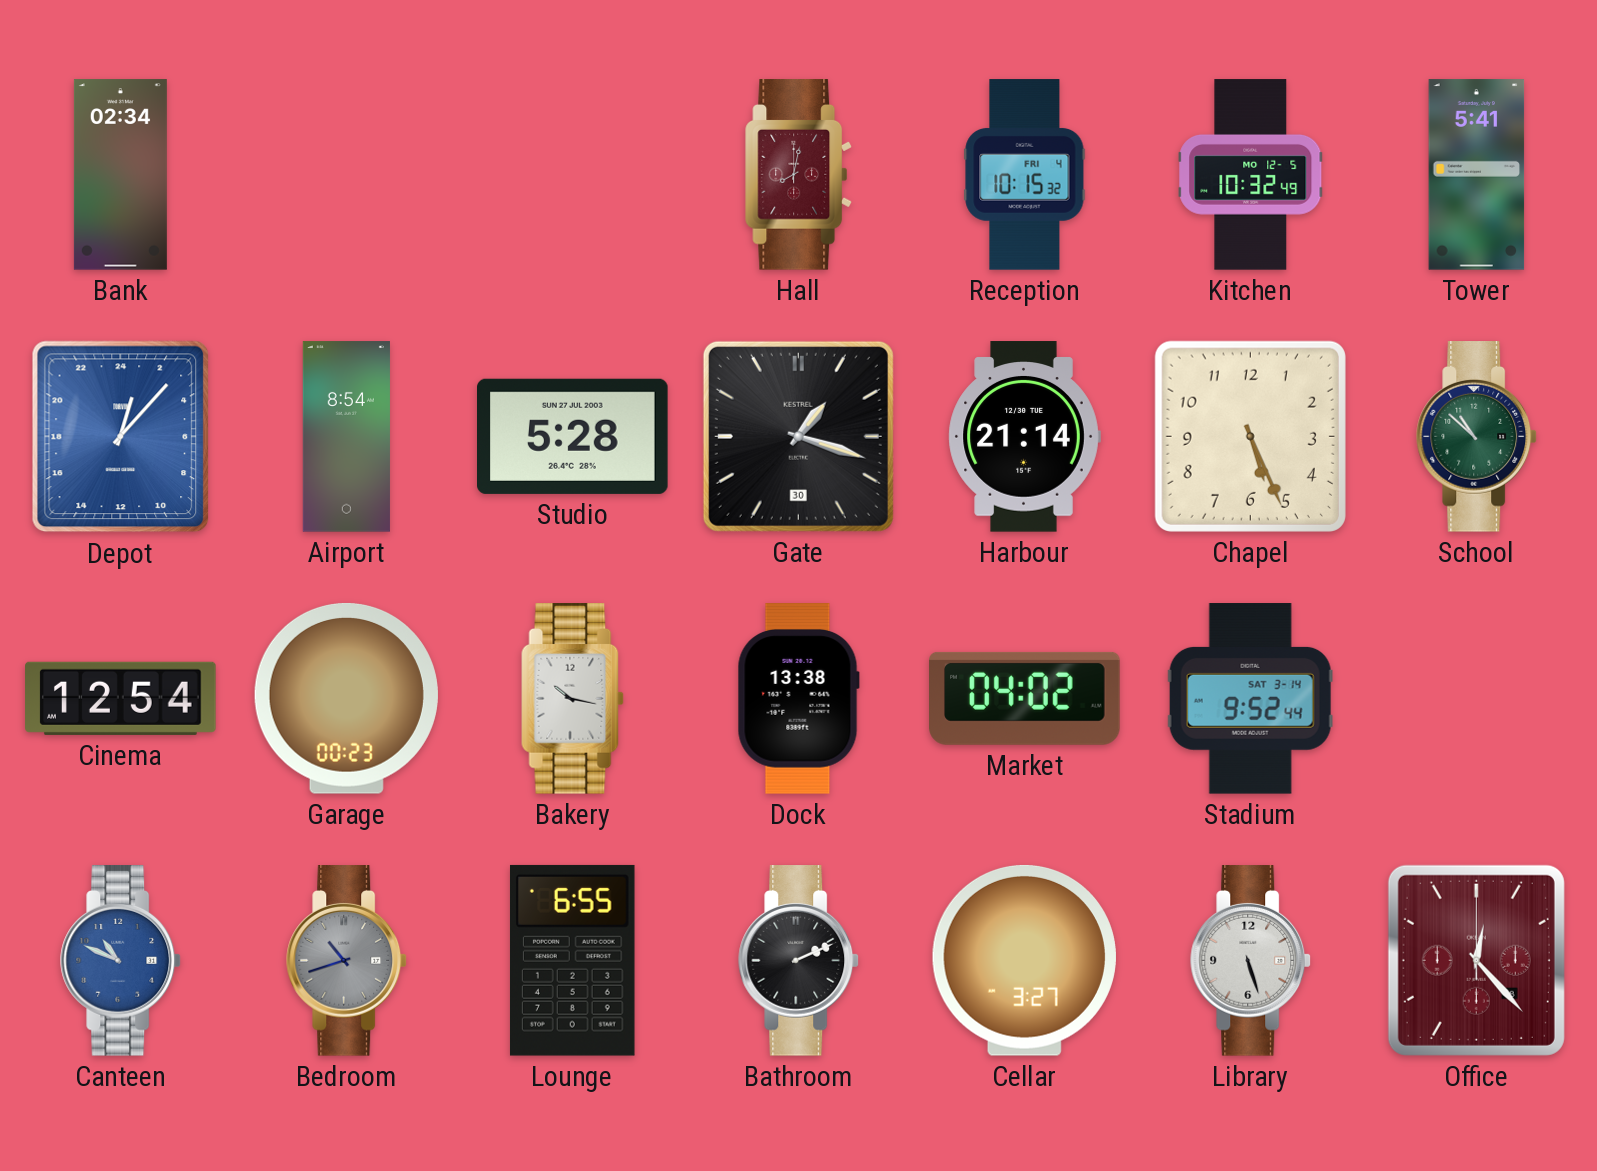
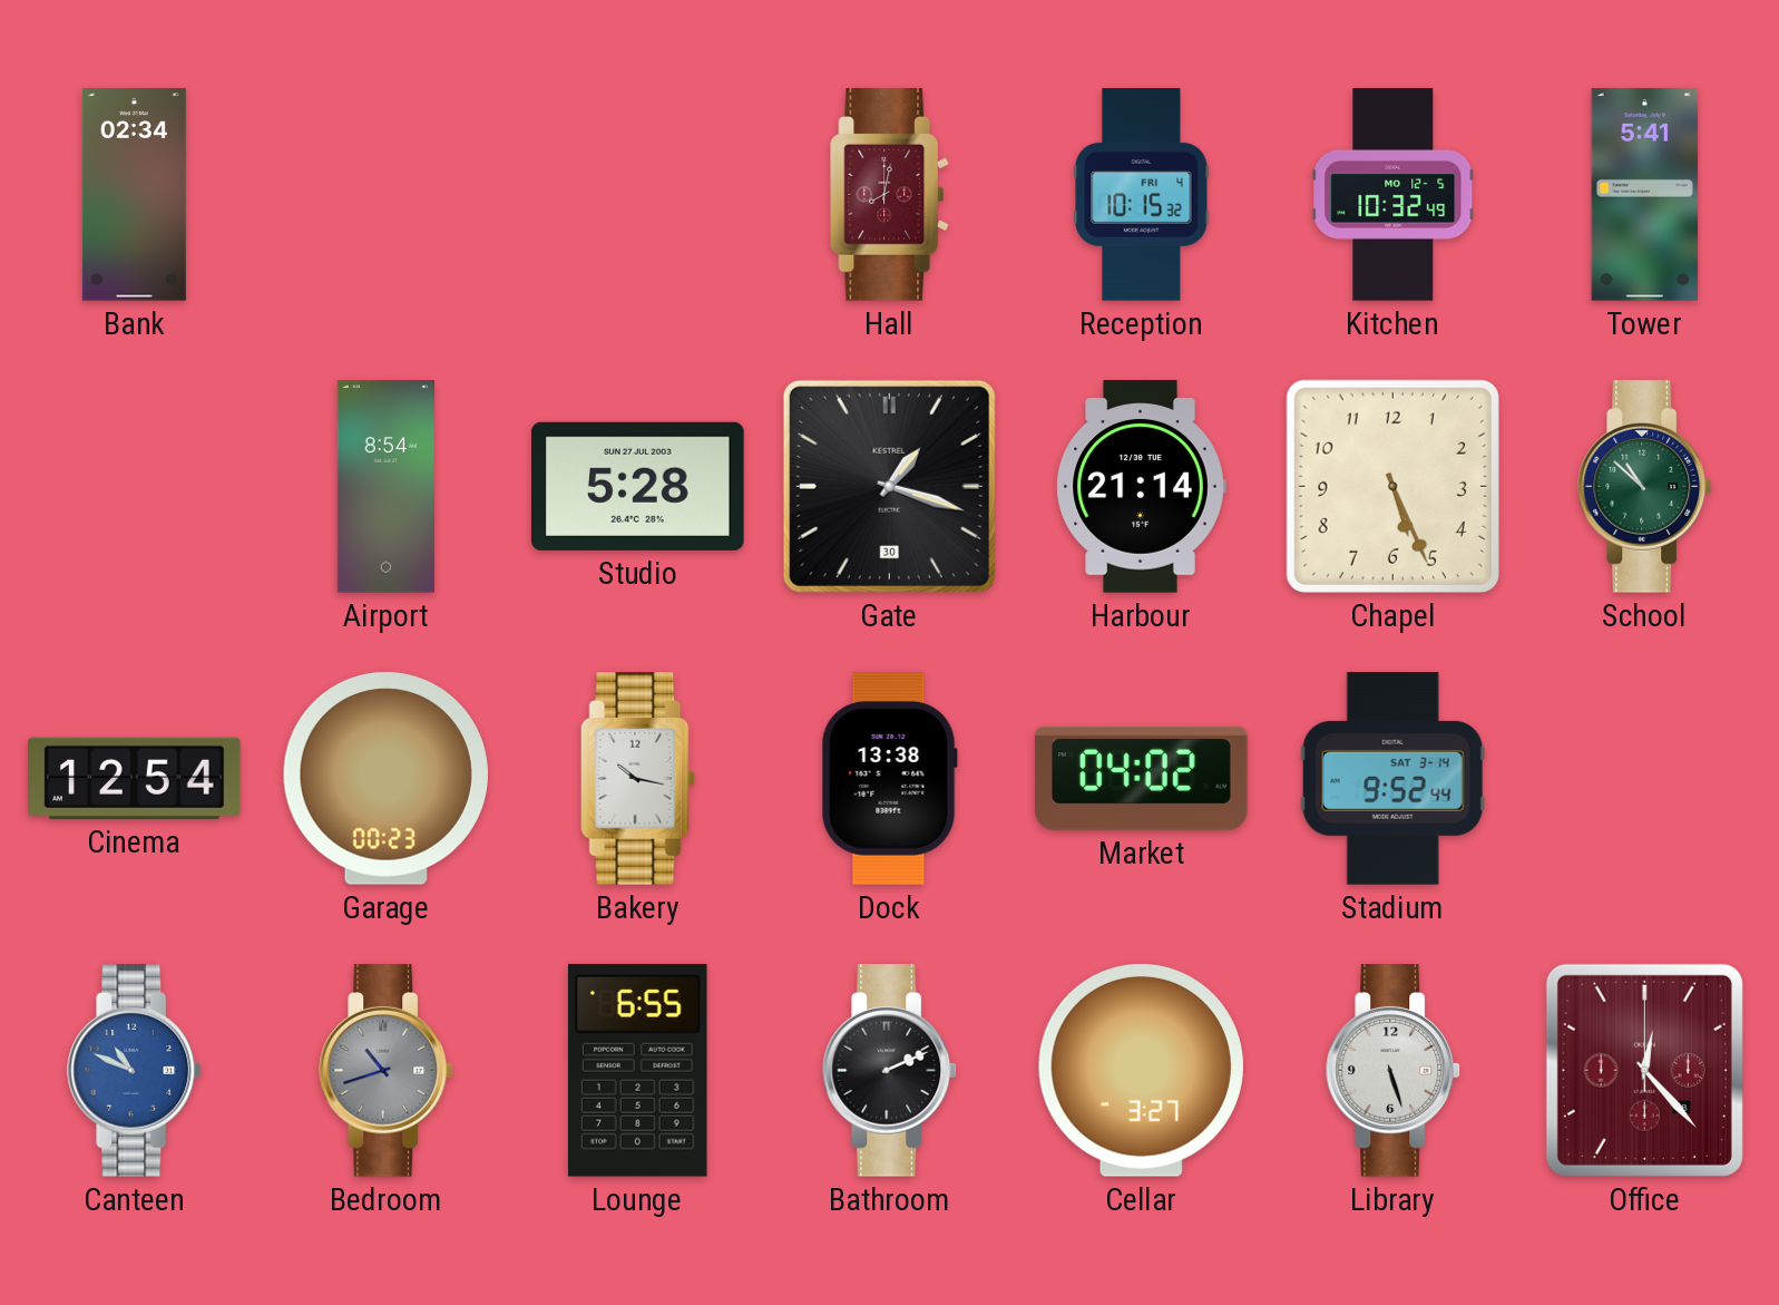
Depot: 1:07 -> none
